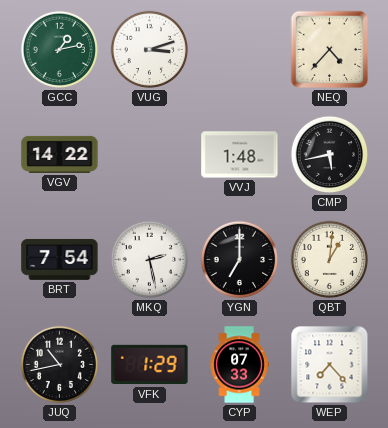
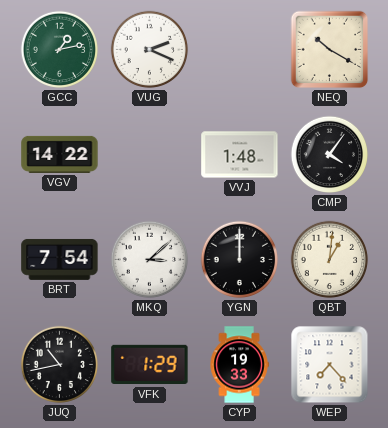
VUG: 3:12 -> 2:19
NEQ: 4:37 -> 10:20
CMP: 5:43 -> 4:06
MKQ: 2:28 -> 3:08
YGN: 7:00 -> 12:00
CYP: 07:33 -> 19:33
